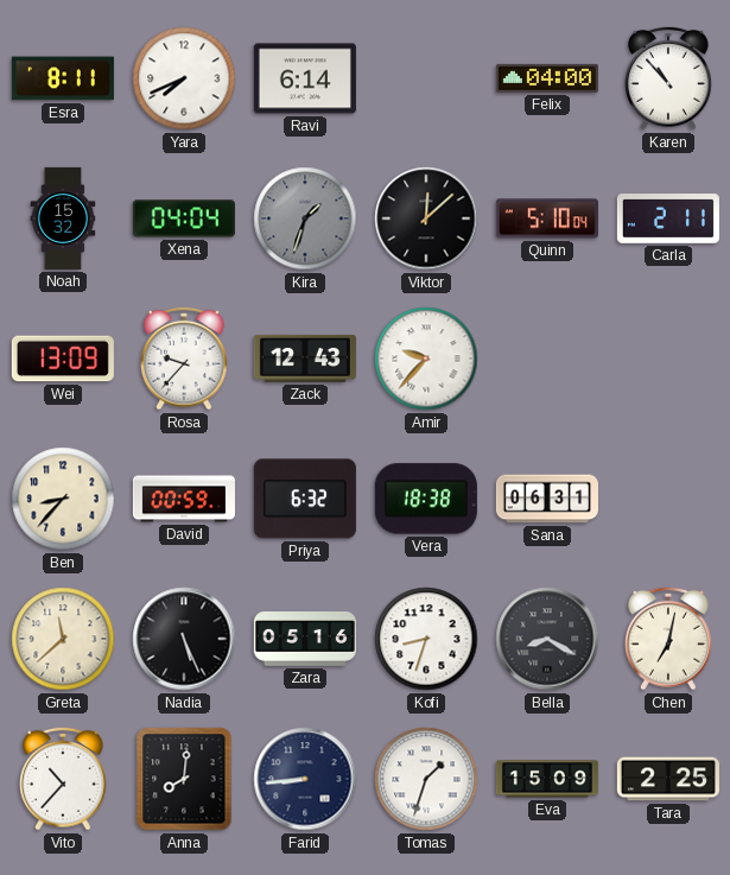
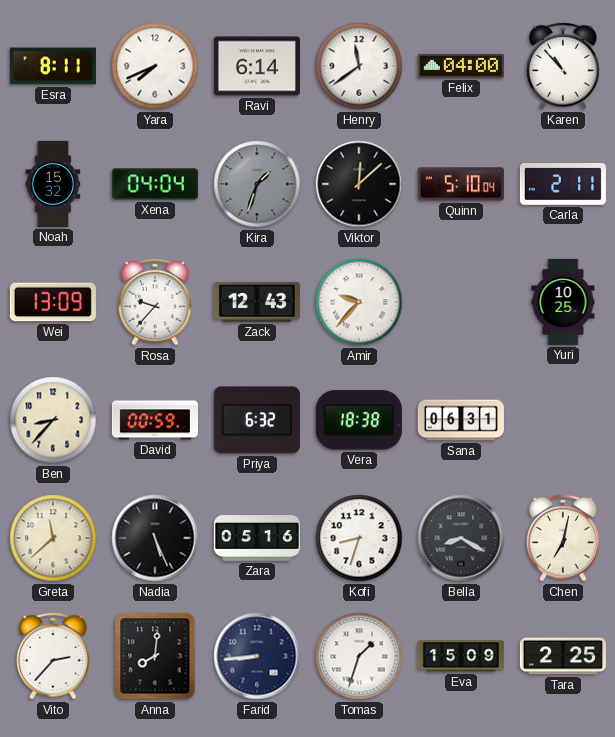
Henry: none -> 11:39
Yuri: none -> 10:25
Vito: 10:37 -> 2:37
